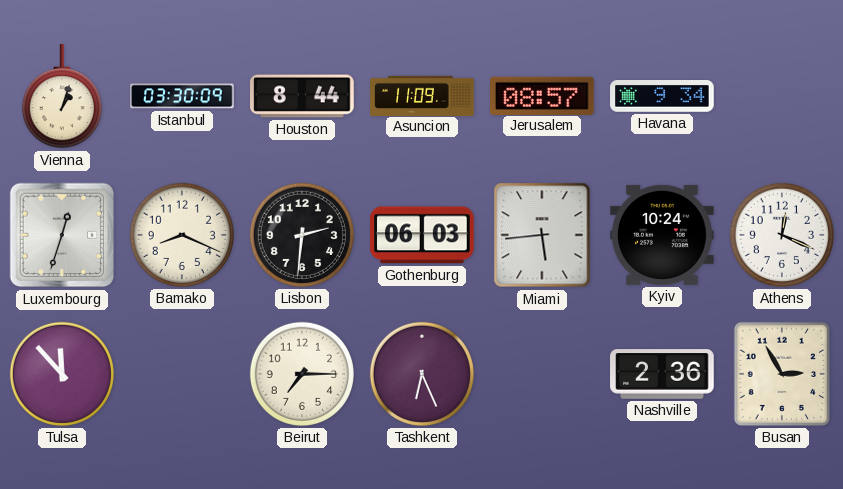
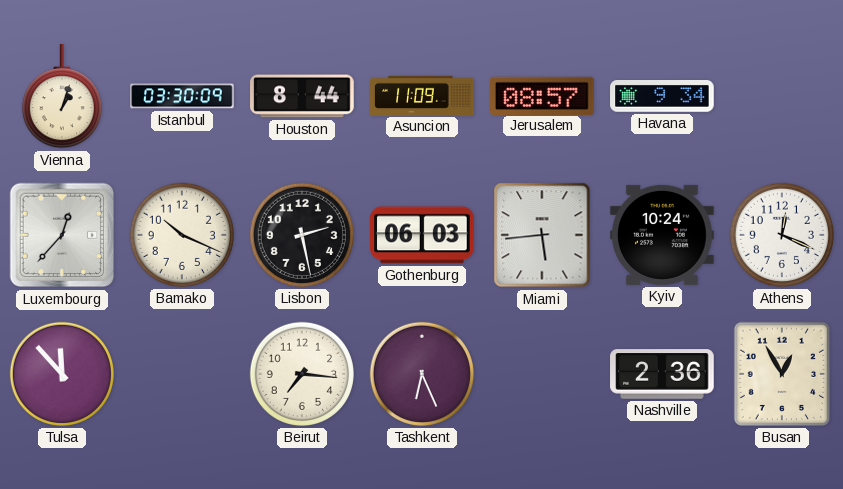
Luxembourg: 12:33 -> 12:37
Bamako: 8:19 -> 10:19
Lisbon: 2:31 -> 2:28
Beirut: 7:15 -> 7:16
Busan: 2:55 -> 12:55
